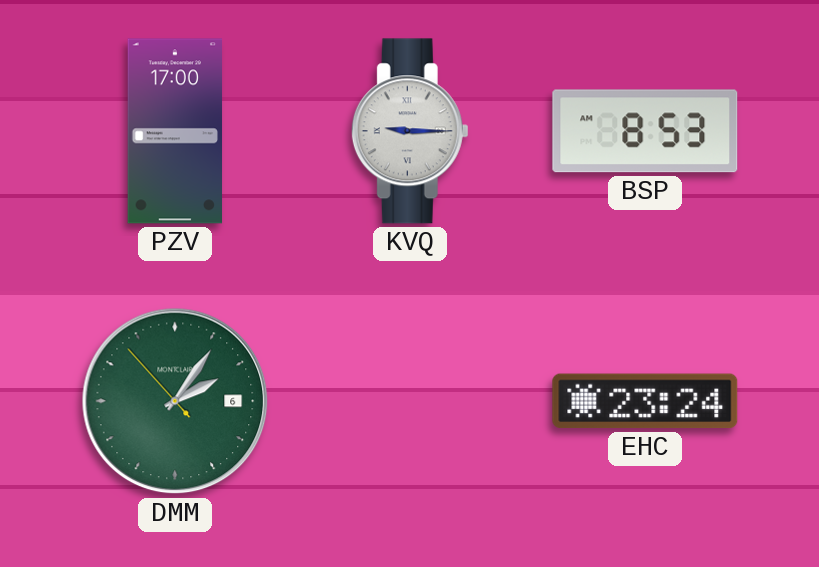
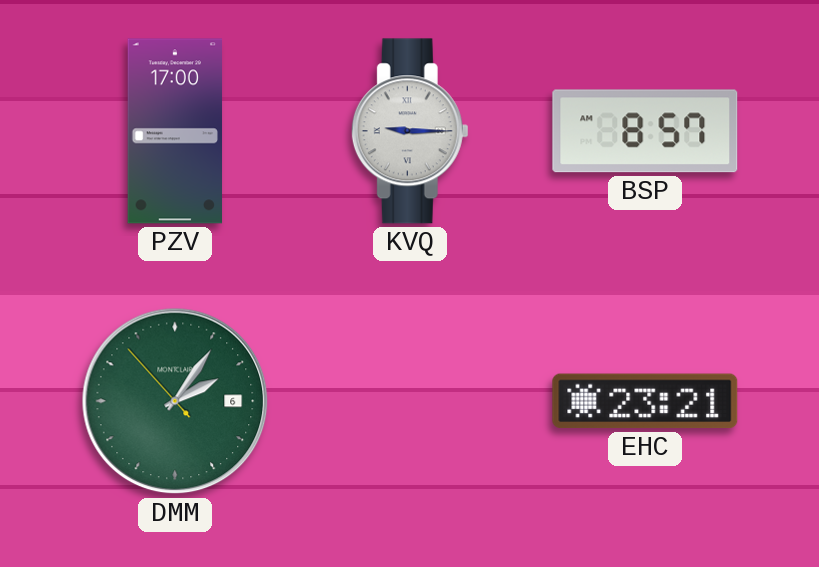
BSP: 8:53 -> 8:57
EHC: 23:24 -> 23:21
